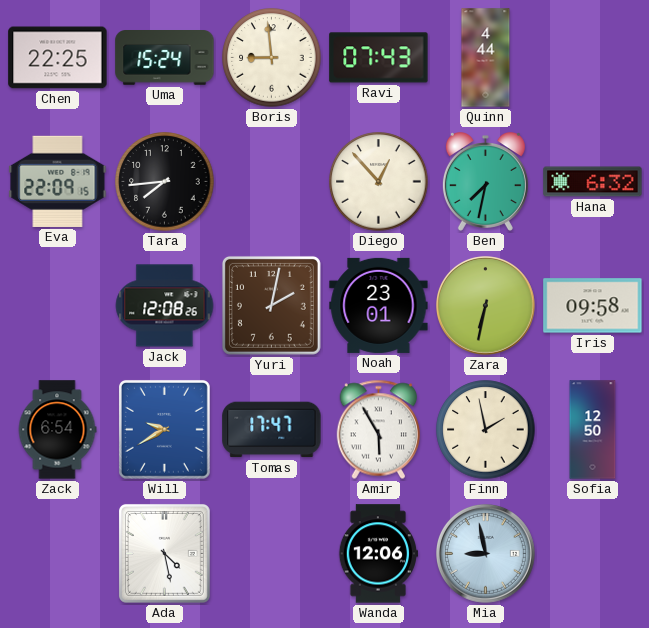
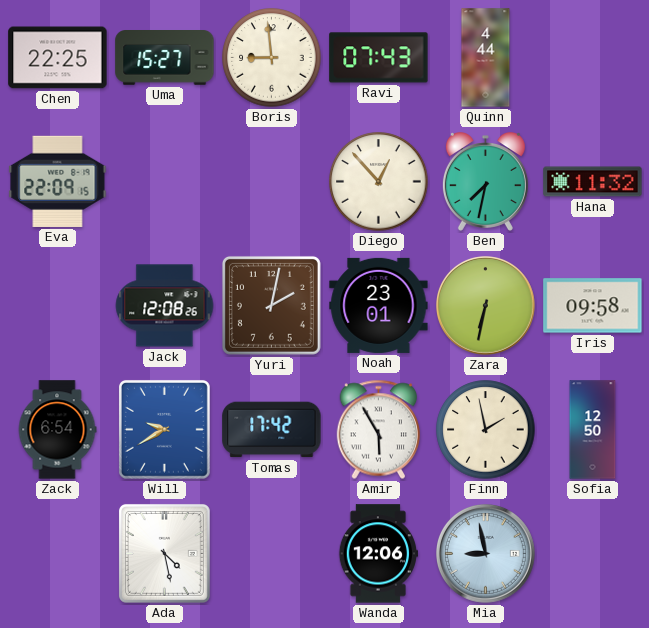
Uma: 15:24 -> 15:27
Tara: 7:44 -> none
Hana: 6:32 -> 11:32
Tomas: 17:47 -> 17:42
